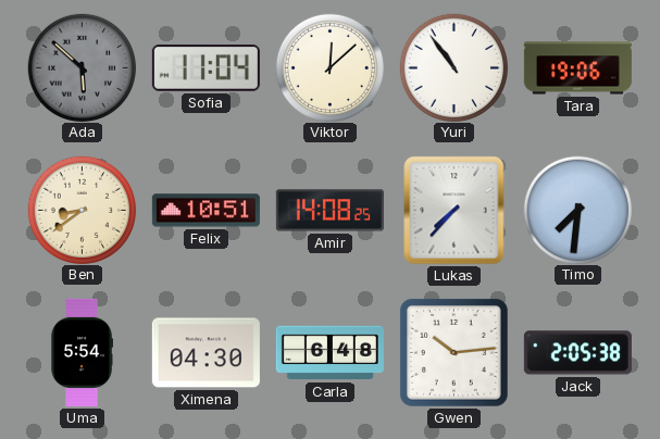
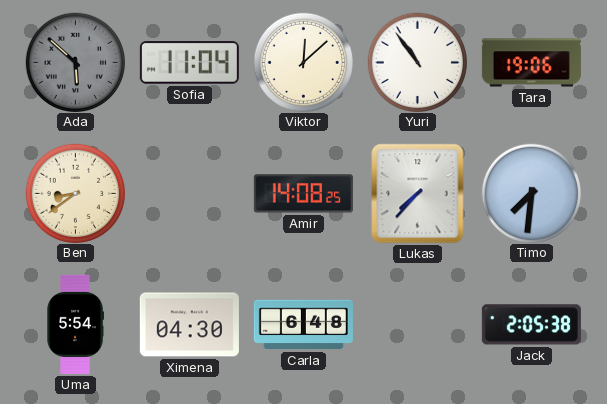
Felix: 10:51 -> none
Gwen: 10:14 -> none
